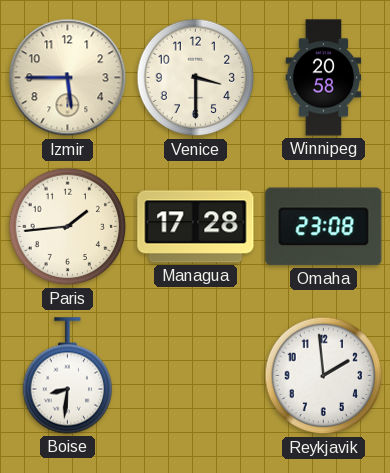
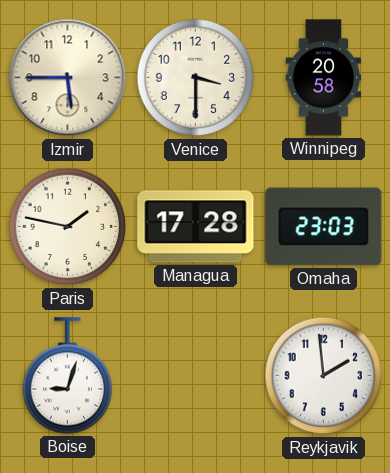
Paris: 1:44 -> 1:47
Omaha: 23:08 -> 23:03
Boise: 8:31 -> 9:03
